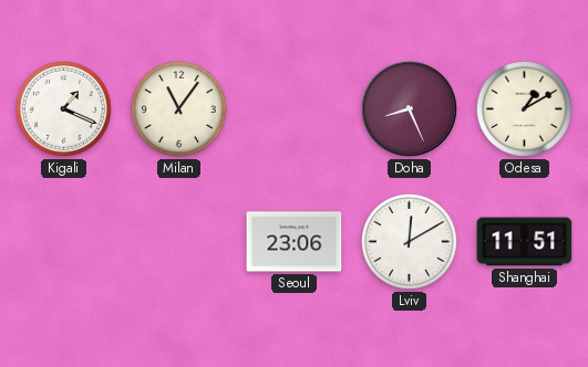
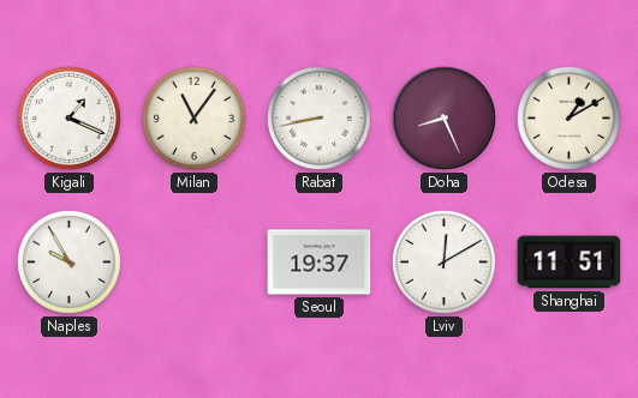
Rabat: none -> 8:43
Naples: none -> 9:55
Seoul: 23:06 -> 19:37
